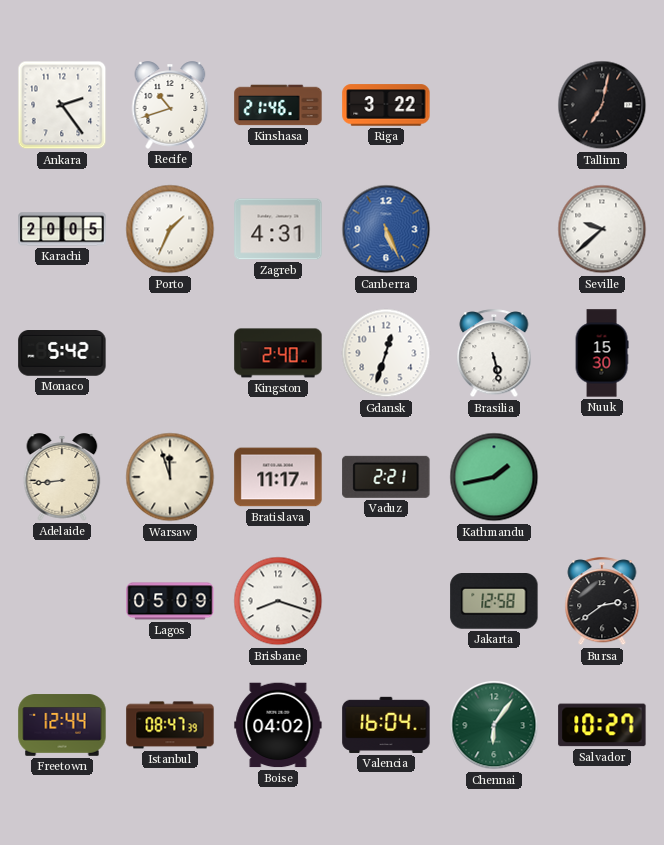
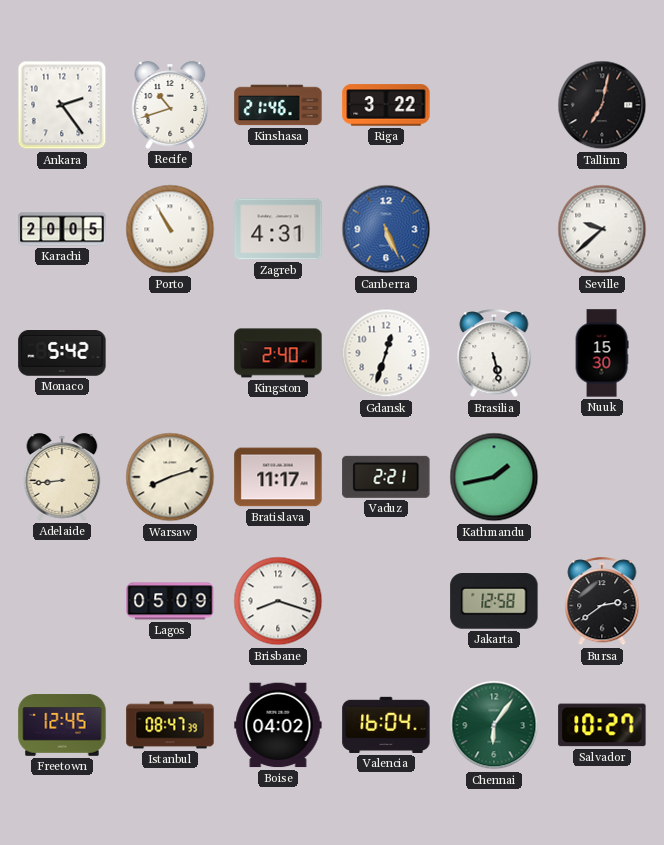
Porto: 1:34 -> 10:55
Warsaw: 11:57 -> 8:12
Freetown: 12:44 -> 12:45
